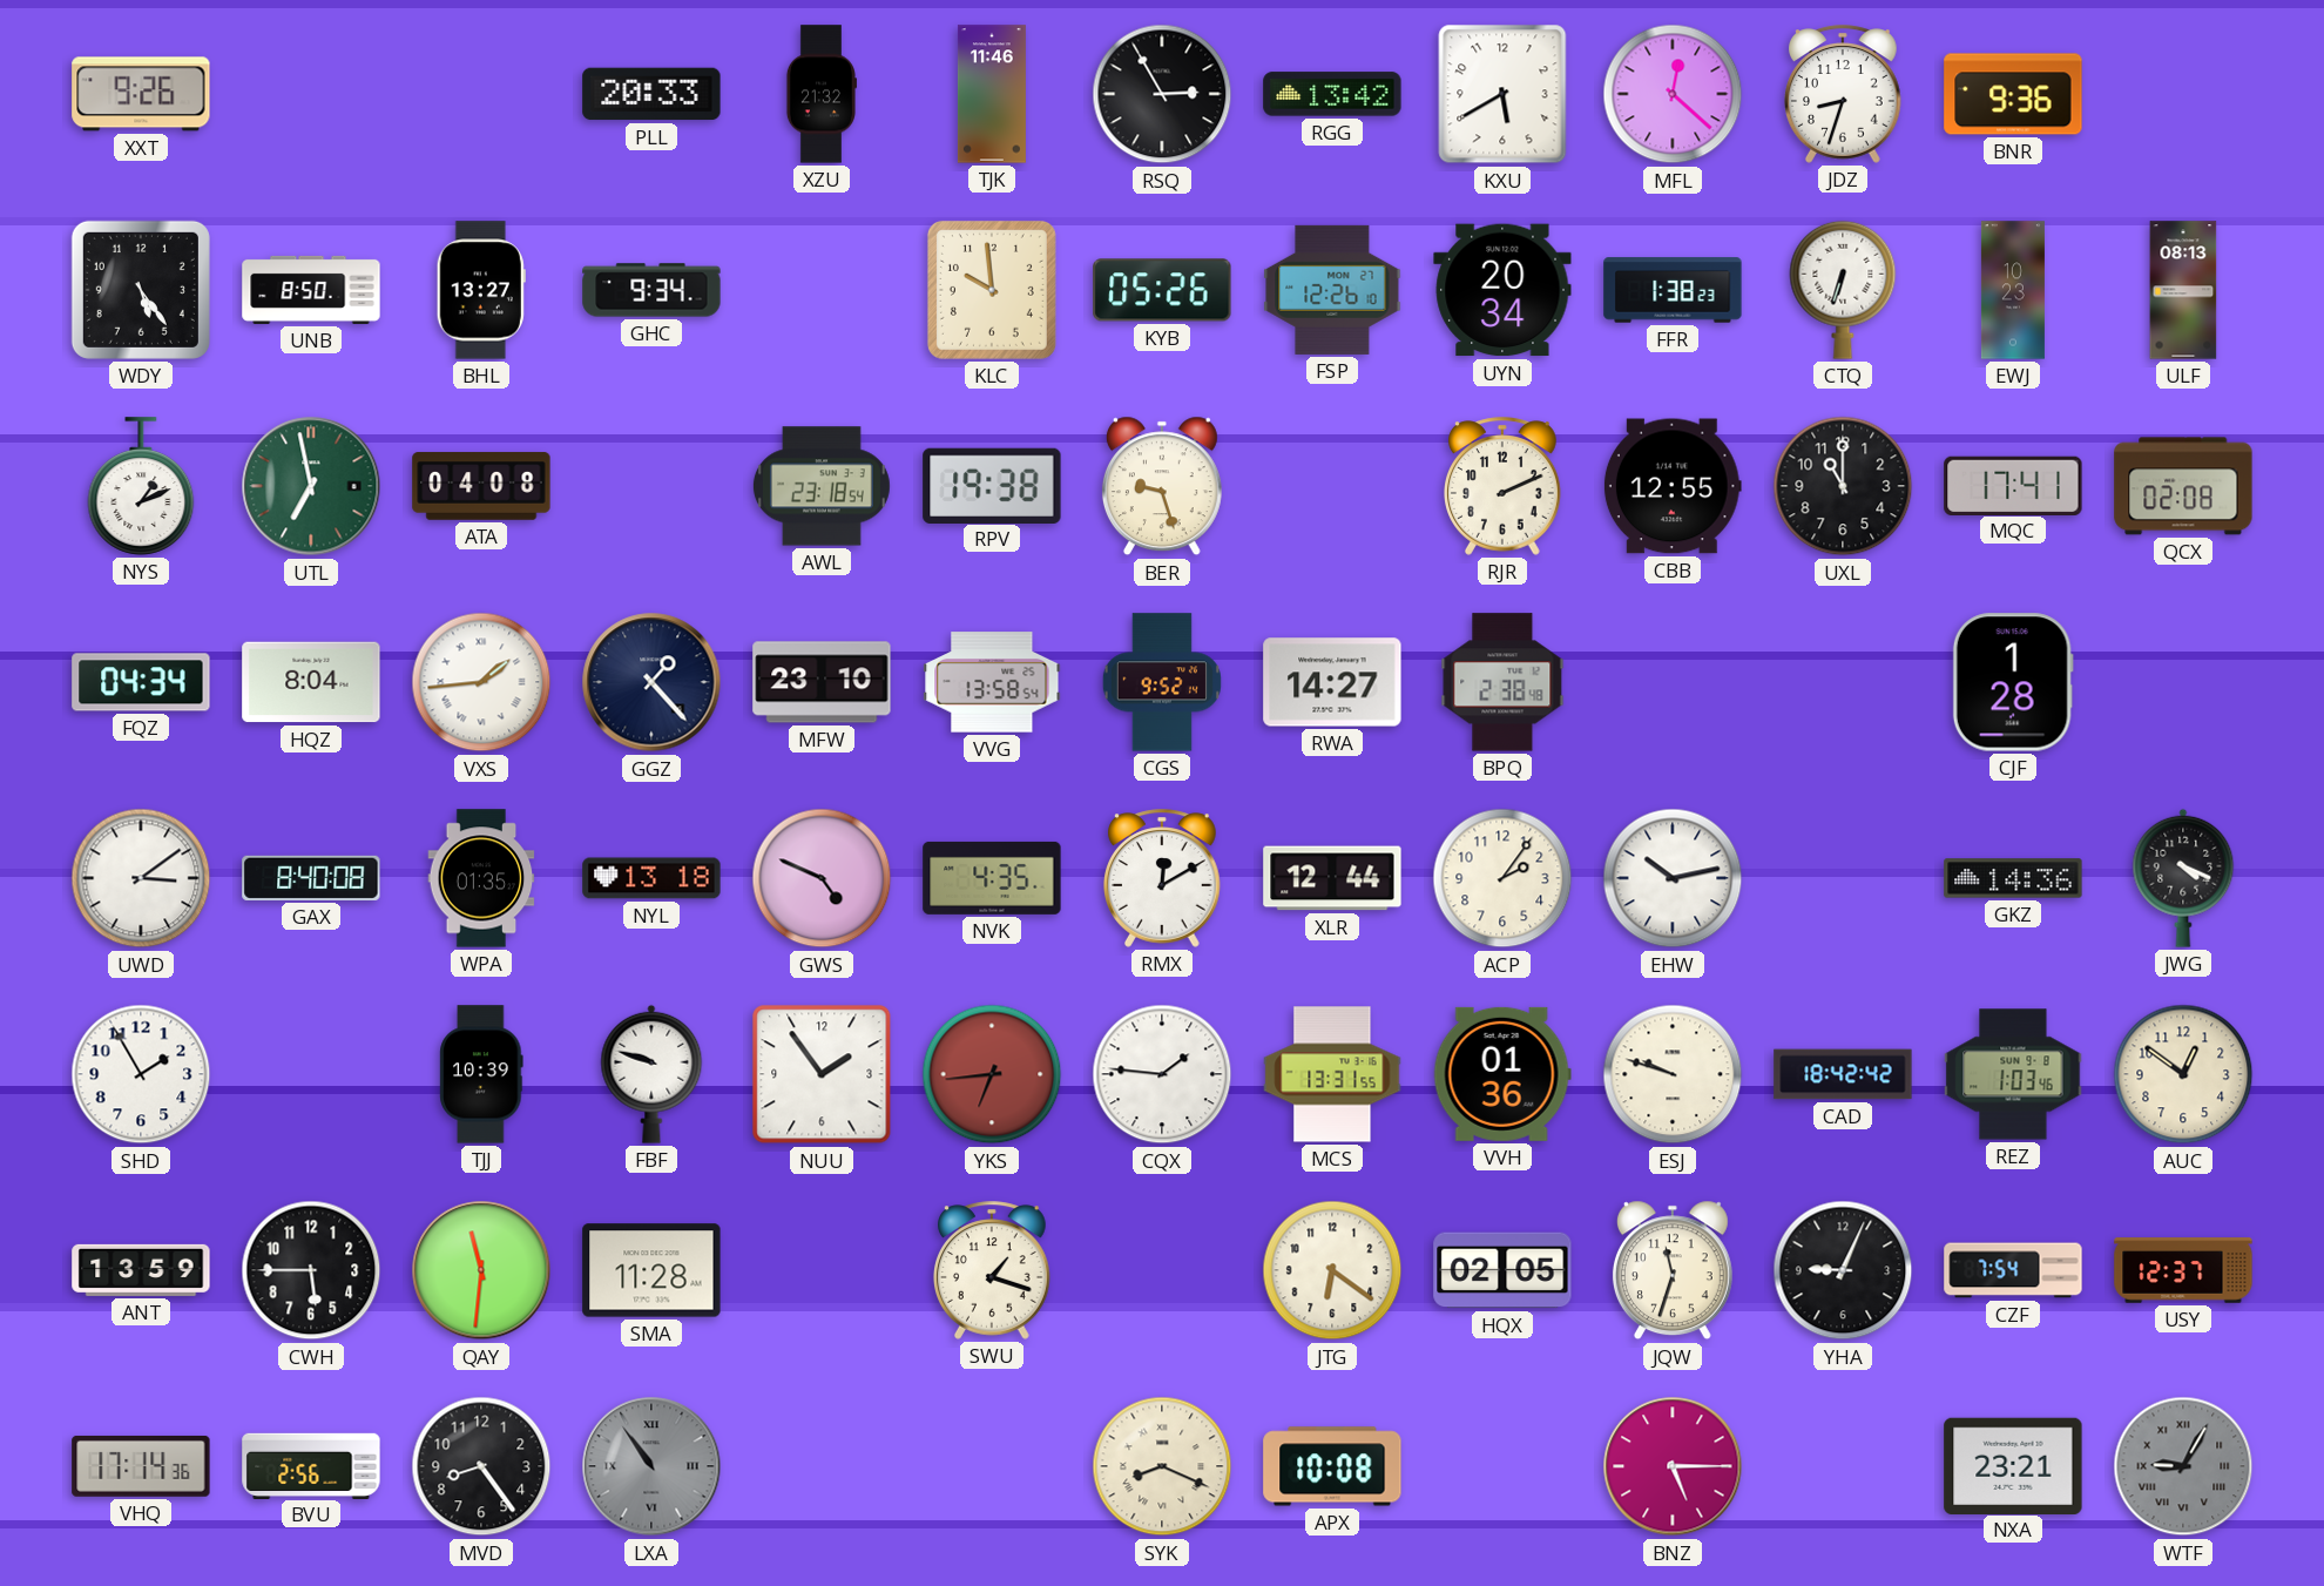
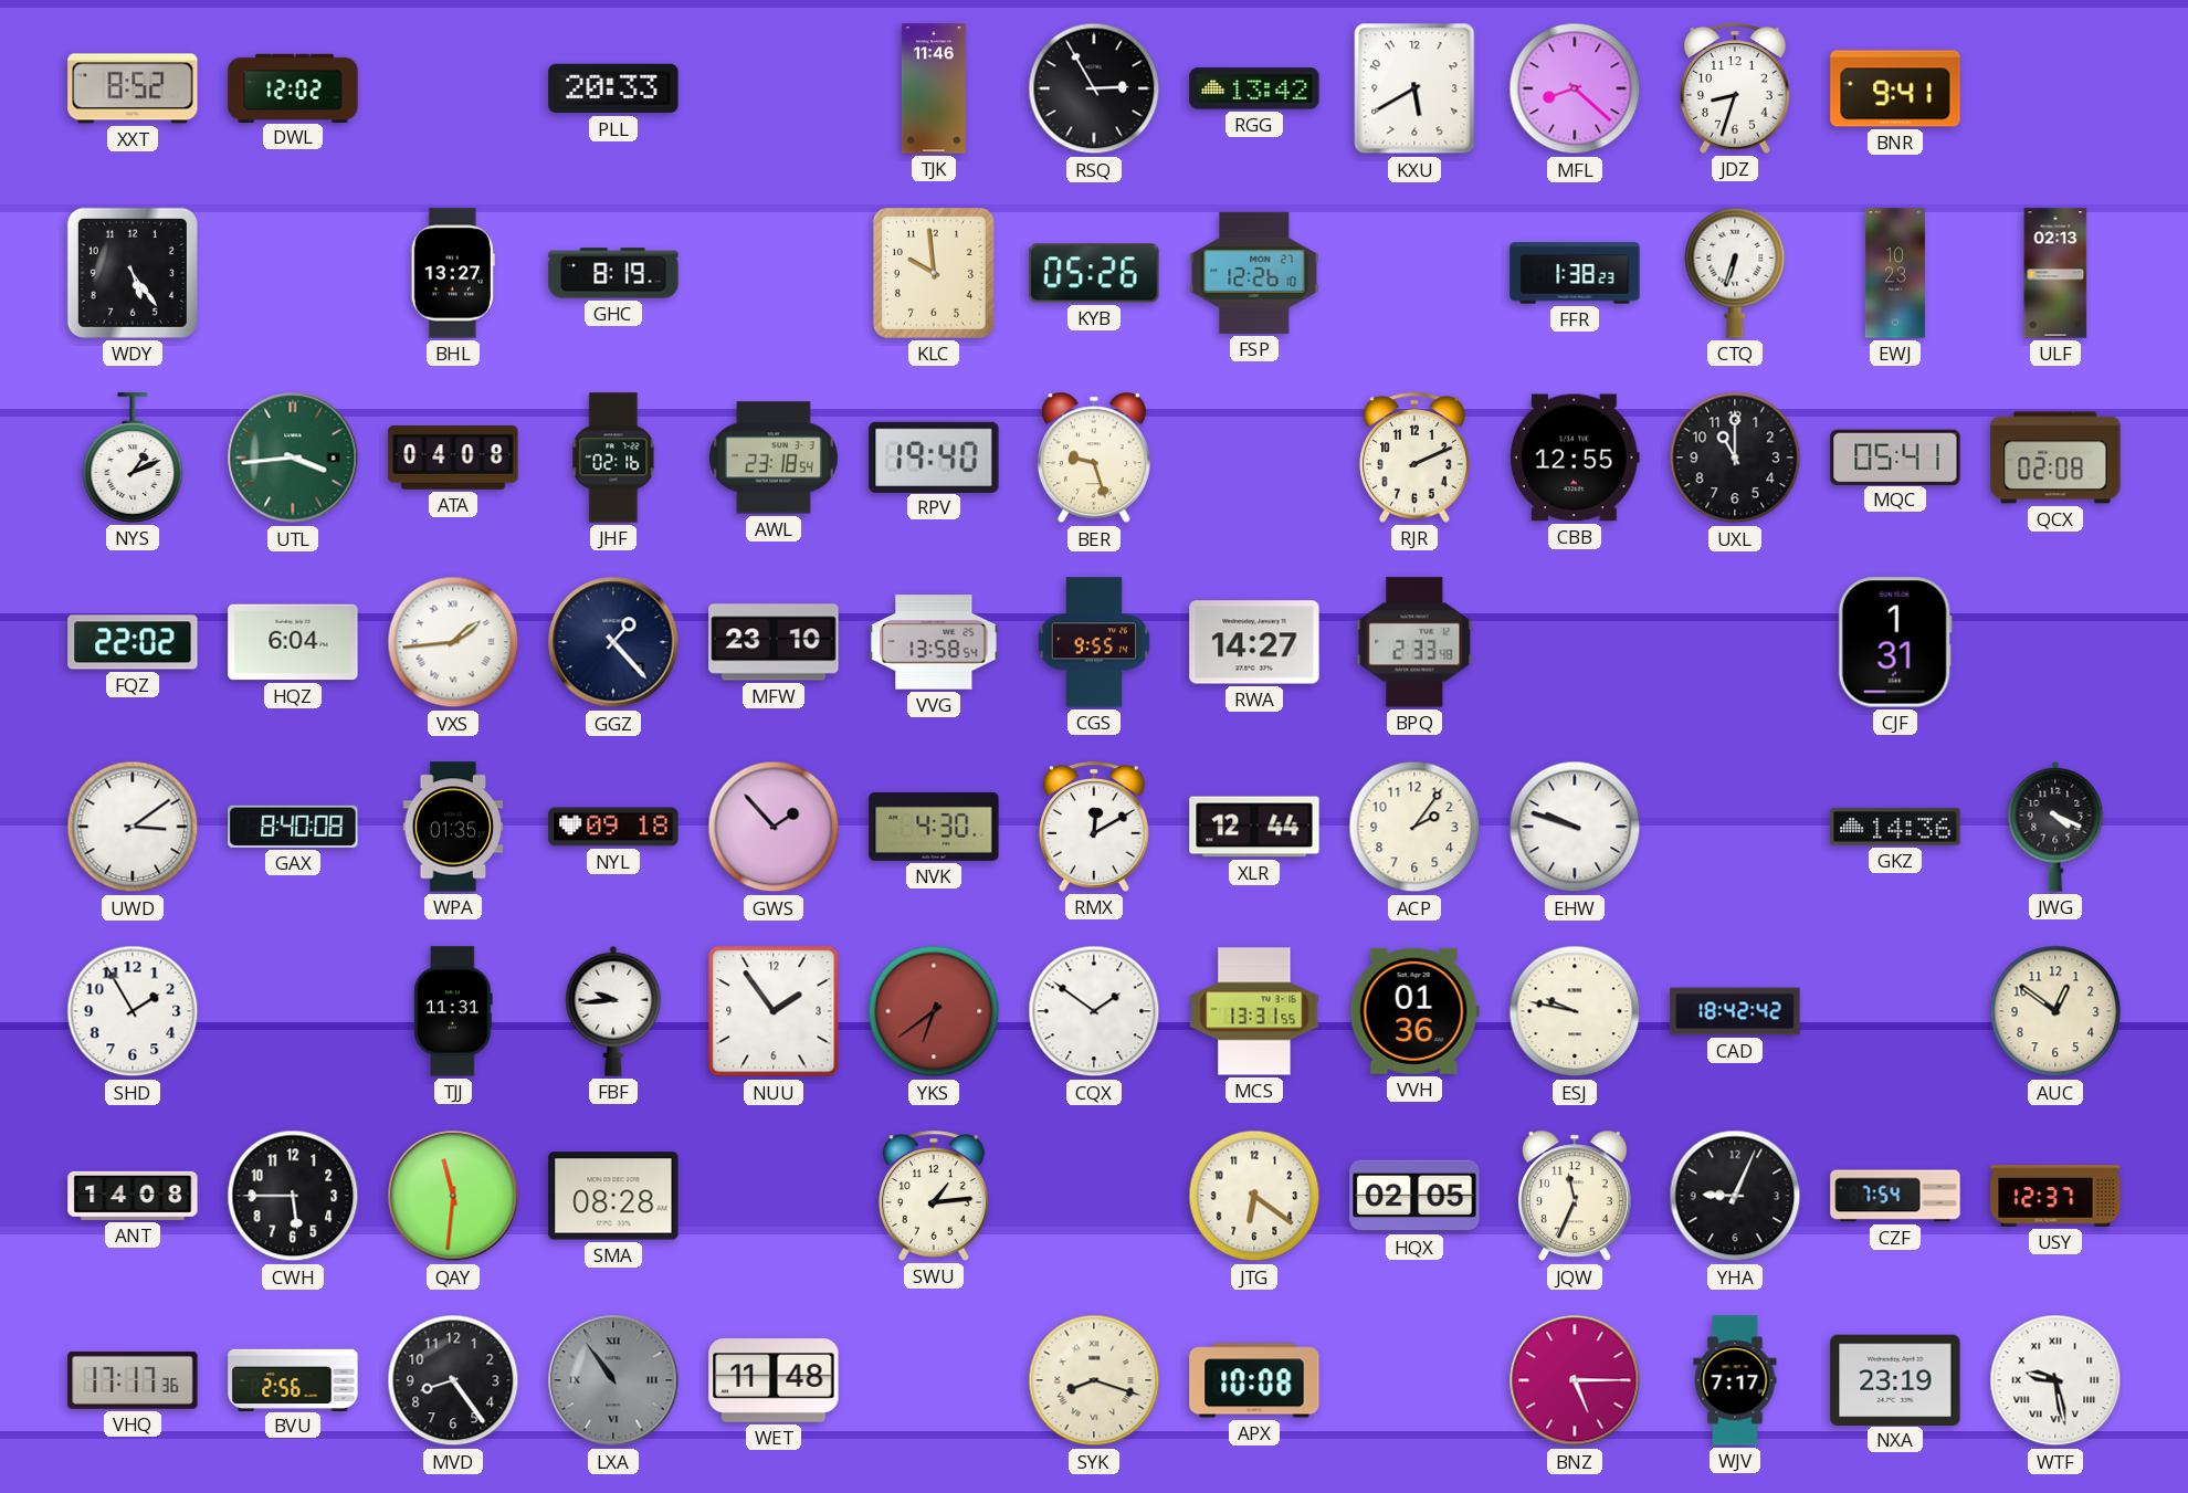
XXT: 9:26 -> 8:52
DWL: none -> 12:02
XZU: 21:32 -> none
MFL: 12:22 -> 8:22
BNR: 9:36 -> 9:41
UNB: 8:50 -> none
GHC: 9:34 -> 8:19
UYN: 20:34 -> none
ULF: 08:13 -> 02:13
UTL: 6:58 -> 3:44
JHF: none -> 02:16
RPV: 19:38 -> 19:40
MQC: 17:41 -> 05:41
FQZ: 04:34 -> 22:02
HQZ: 8:04 -> 6:04
CGS: 9:52 -> 9:55
BPQ: 2:38 -> 2:33
CJF: 1:28 -> 1:31
NYL: 13:18 -> 09:18
GWS: 4:49 -> 1:53
NVK: 4:35 -> 4:30
EHW: 10:13 -> 9:48
TJJ: 10:39 -> 11:31
FBF: 9:48 -> 9:44
YKS: 6:44 -> 6:39
CQX: 1:46 -> 1:51
ESJ: 9:48 -> 9:47
REZ: 1:03 -> none
ANT: 13:59 -> 14:08
SMA: 11:28 -> 08:28
SWU: 1:18 -> 1:14
JQW: 11:33 -> 11:34
VHQ: 17:14 -> 17:17
WET: none -> 11:48
SYK: 8:19 -> 8:18
WJV: none -> 7:17
NXA: 23:21 -> 23:19
WTF: 9:05 -> 9:28
WTF dial: grey -> white
